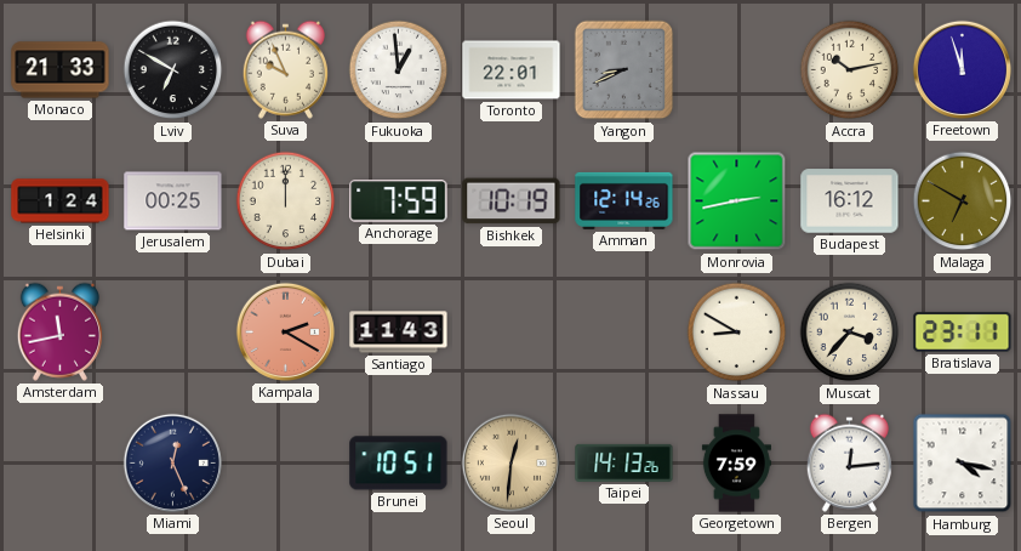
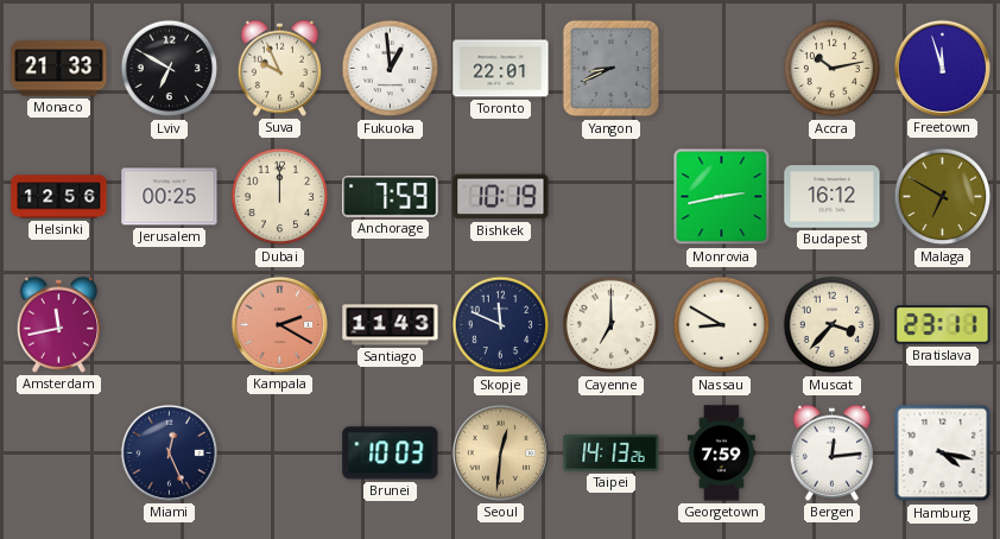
Helsinki: 1:24 -> 12:56
Amman: 12:14 -> none
Skopje: none -> 11:49
Cayenne: none -> 7:00
Brunei: 10:51 -> 10:03
